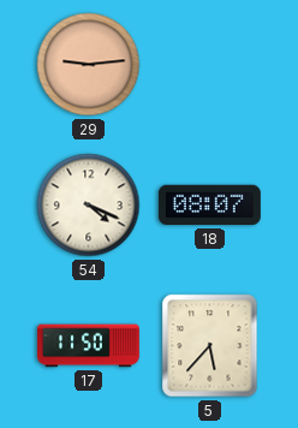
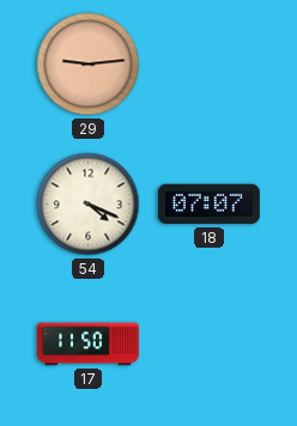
18: 08:07 -> 07:07
5: 5:37 -> none
